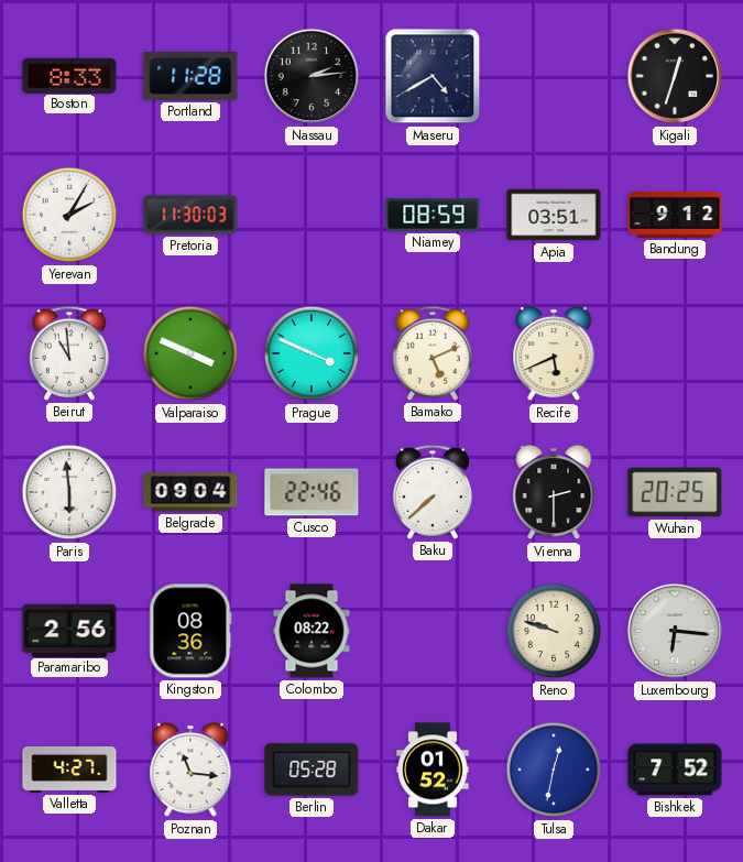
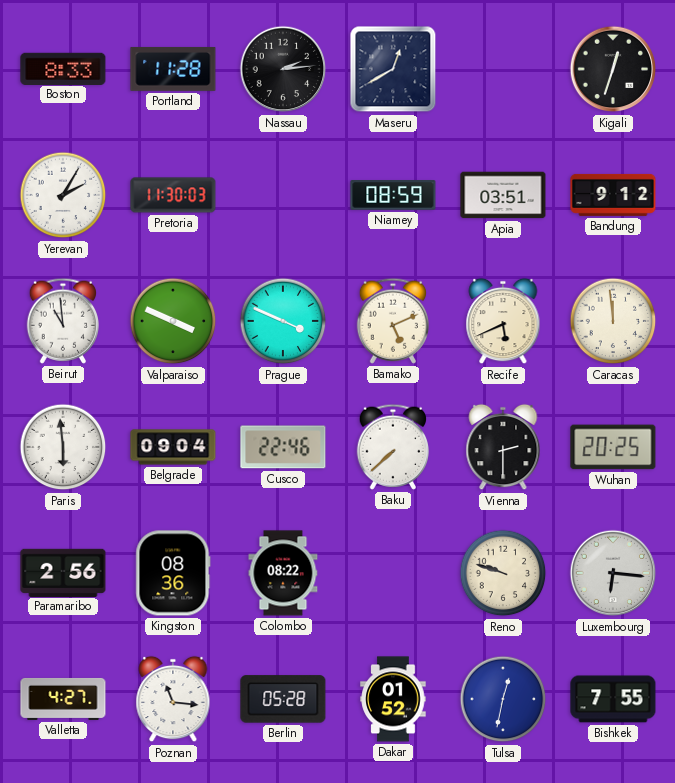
Maseru: 4:40 -> 12:40
Caracas: none -> 11:59
Bishkek: 7:52 -> 7:55
